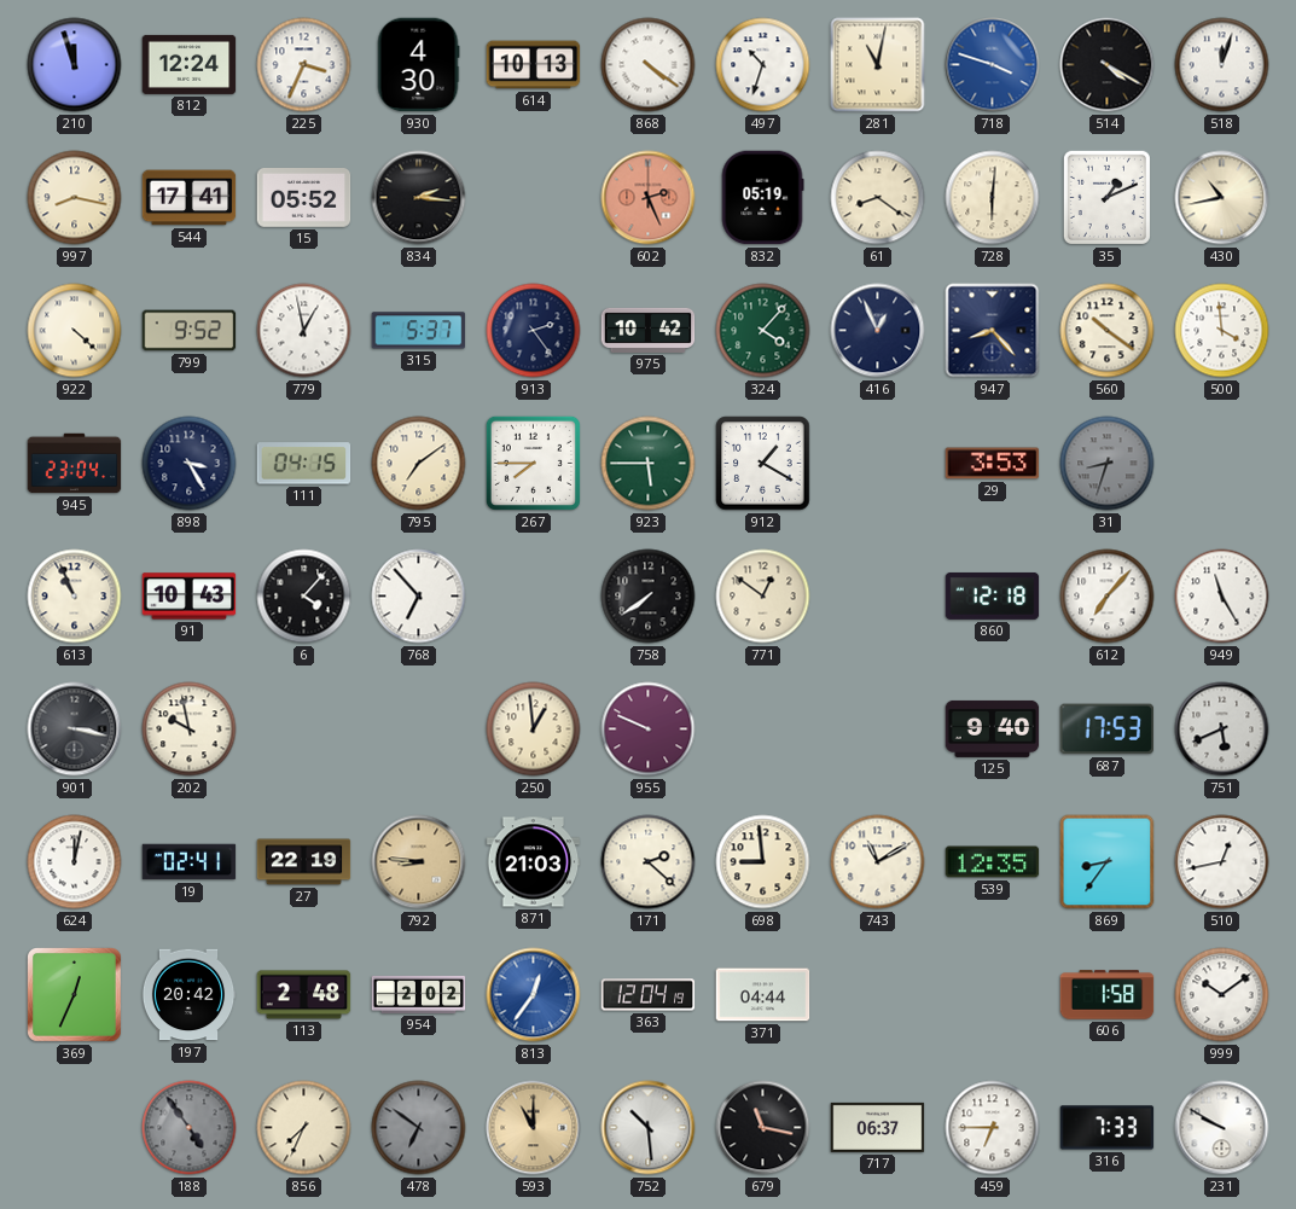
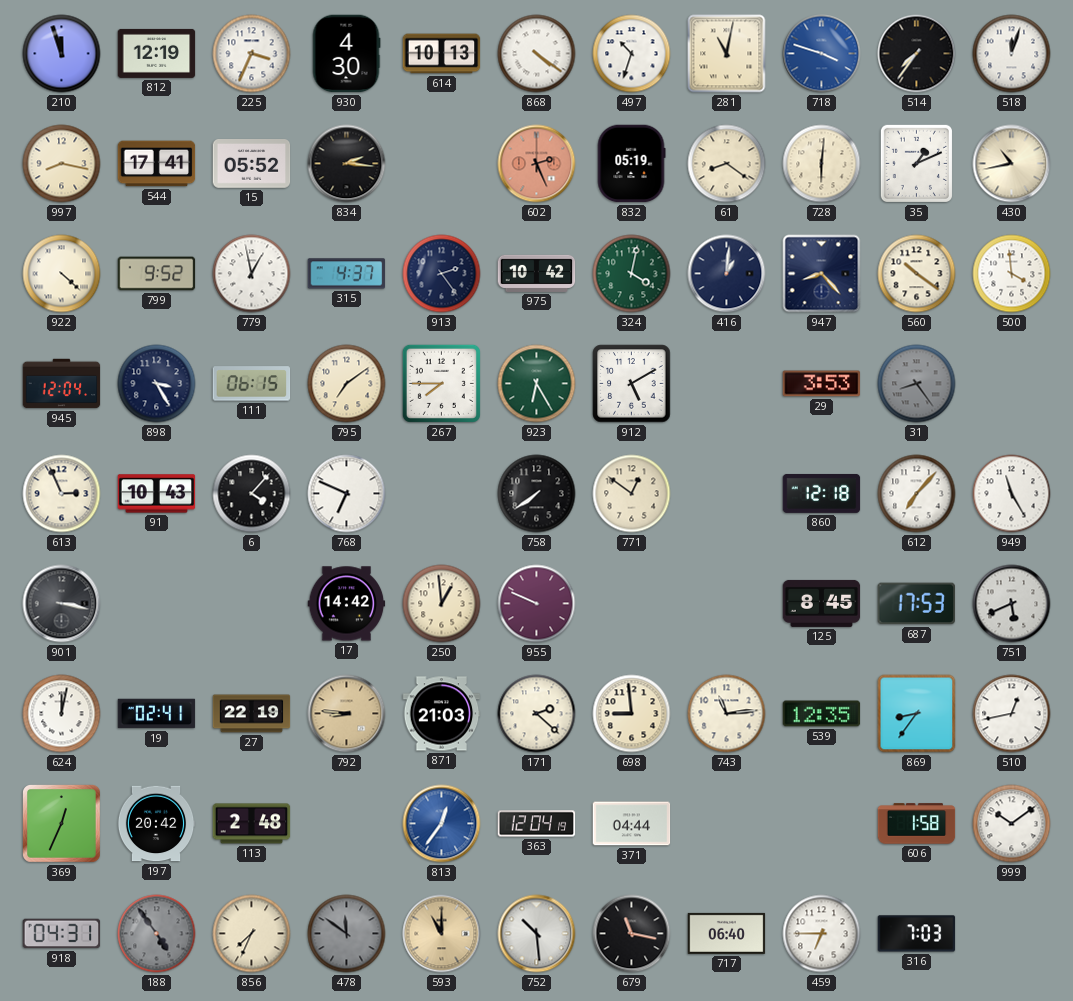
812: 12:24 -> 12:19
514: 4:20 -> 7:36
315: 5:37 -> 4:37
324: 4:07 -> 4:02
416: 12:56 -> 1:01
945: 23:04 -> 12:04
111: 04:15 -> 06:15
923: 5:45 -> 6:25
912: 1:20 -> 5:10
31: 8:33 -> 8:24
613: 10:56 -> 2:56
768: 6:53 -> 6:49
202: 9:58 -> none
17: none -> 14:42
125: 9:40 -> 8:45
743: 11:10 -> 11:14
954: 2:02 -> none
918: none -> 04:31
478: 6:51 -> 11:51
717: 06:37 -> 06:40
316: 7:33 -> 7:03
231: 9:50 -> none
